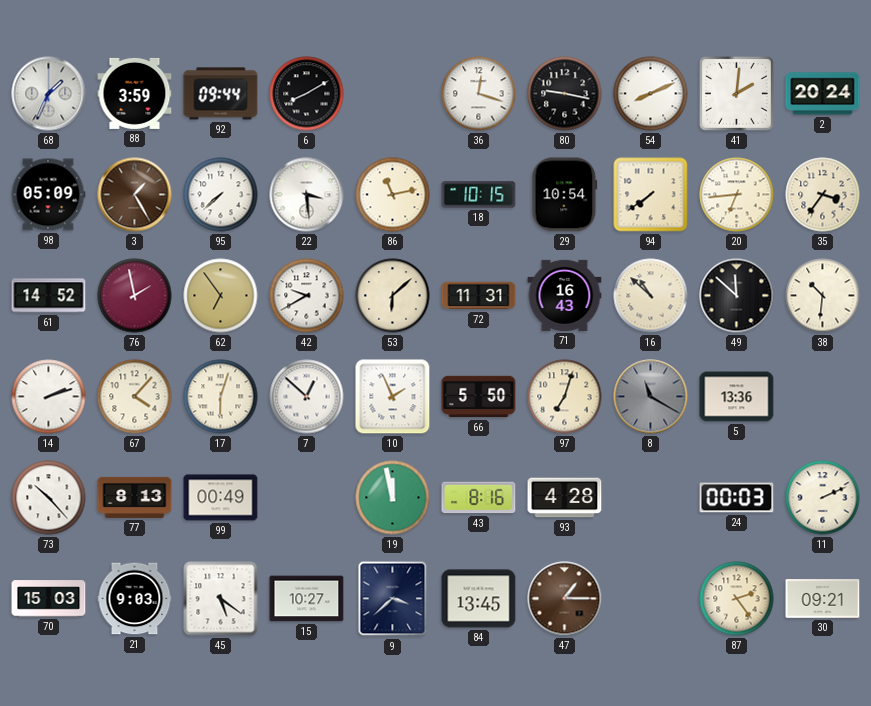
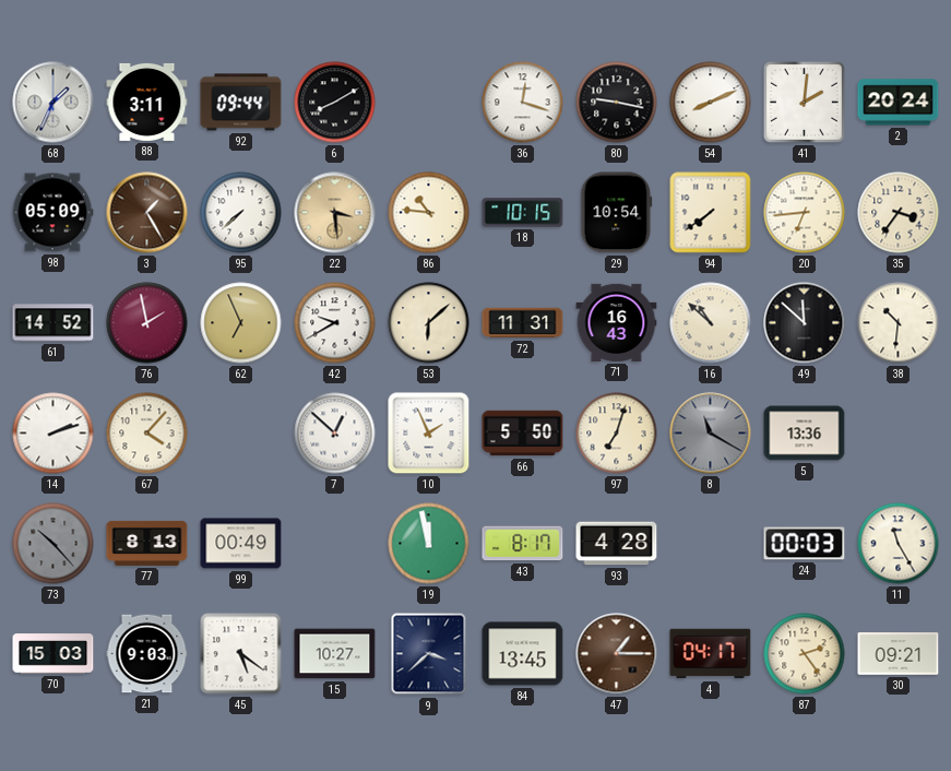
88: 3:59 -> 3:11
22 dial: white -> champagne
86: 11:13 -> 10:46
62: 6:54 -> 6:56
17: 6:03 -> none
73 dial: white -> grey
43: 8:16 -> 8:17
11: 2:11 -> 11:25
4: none -> 04:17
